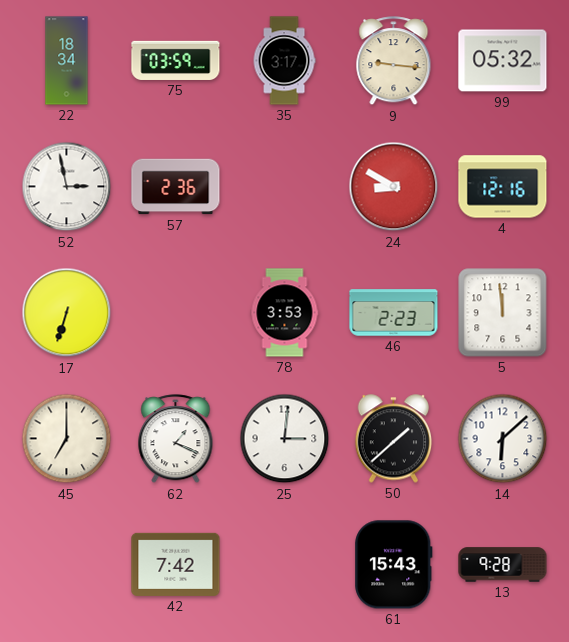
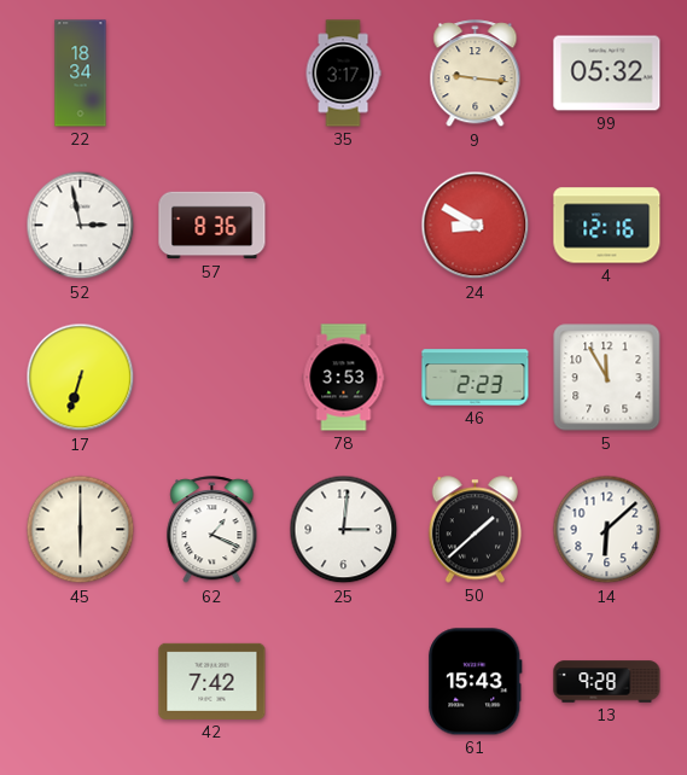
75: 03:59 -> none
57: 2:36 -> 8:36
5: 11:59 -> 11:55
45: 7:00 -> 6:00
